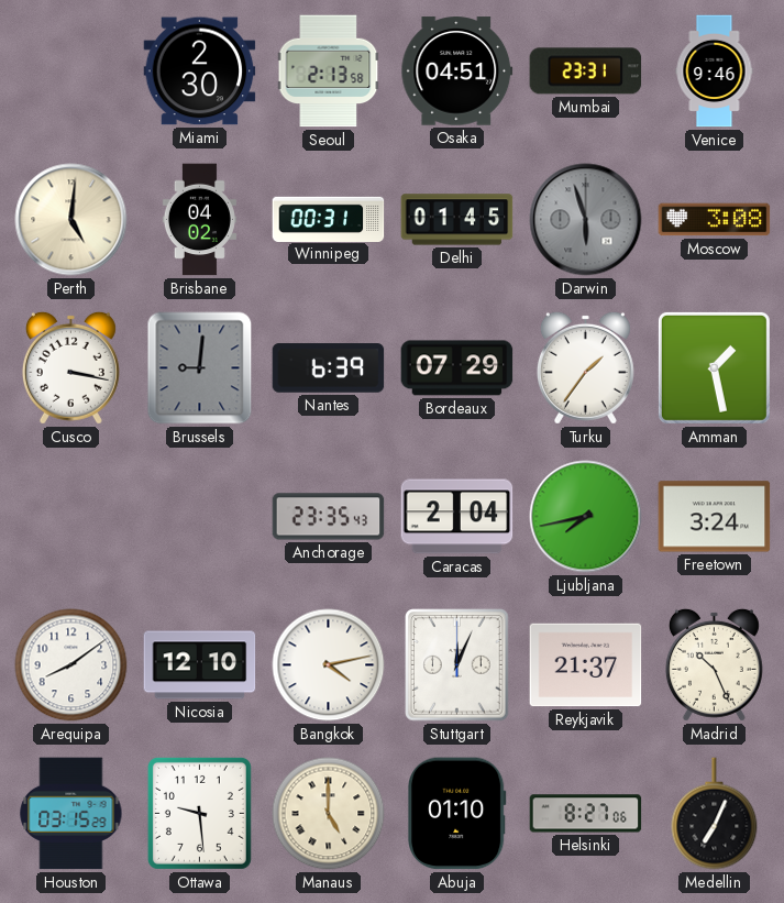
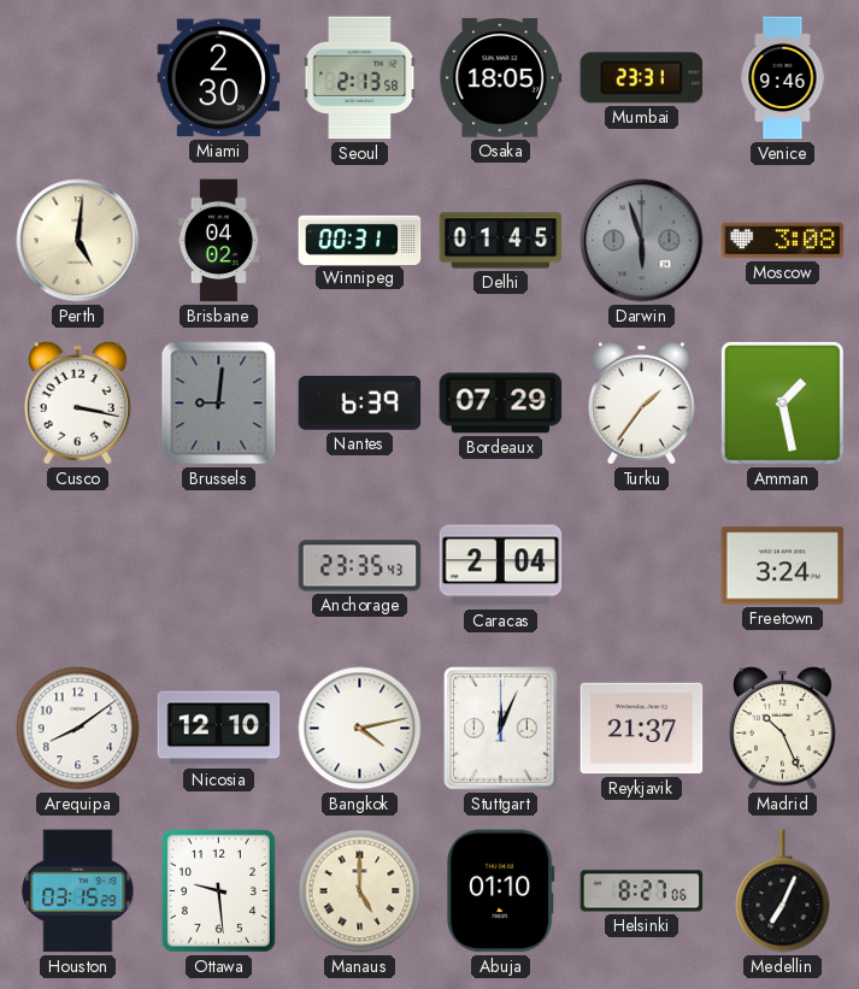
Osaka: 04:51 -> 18:05
Ljubljana: 7:43 -> none
